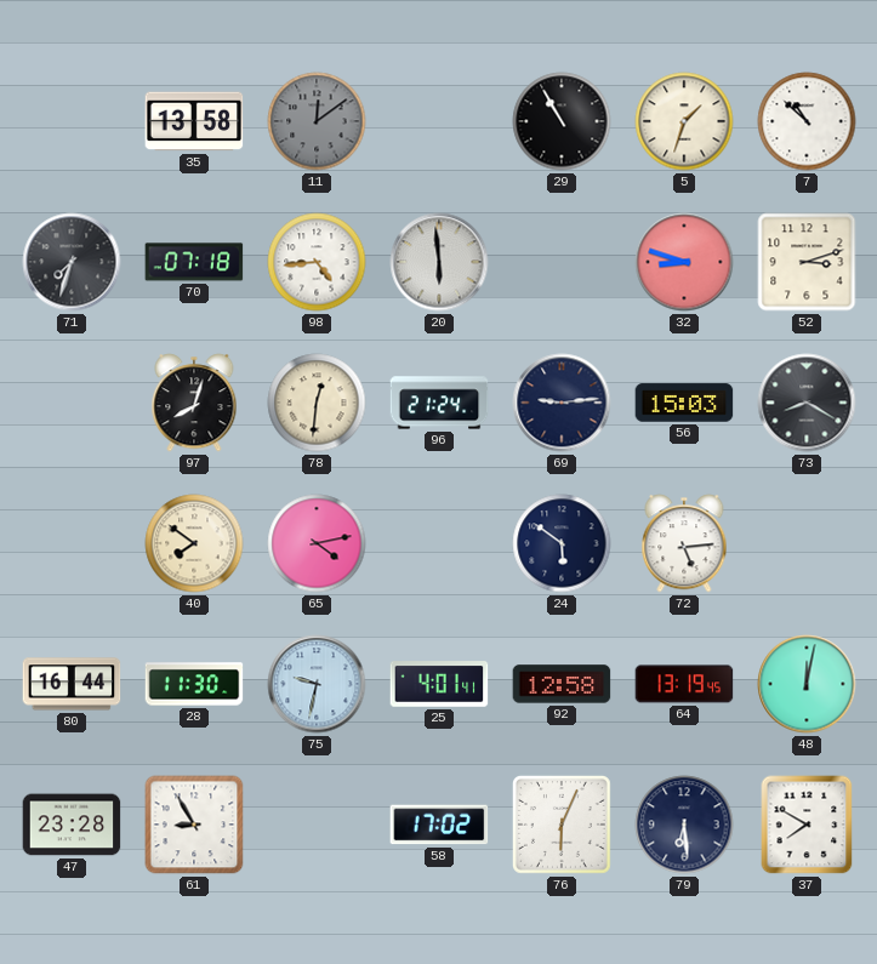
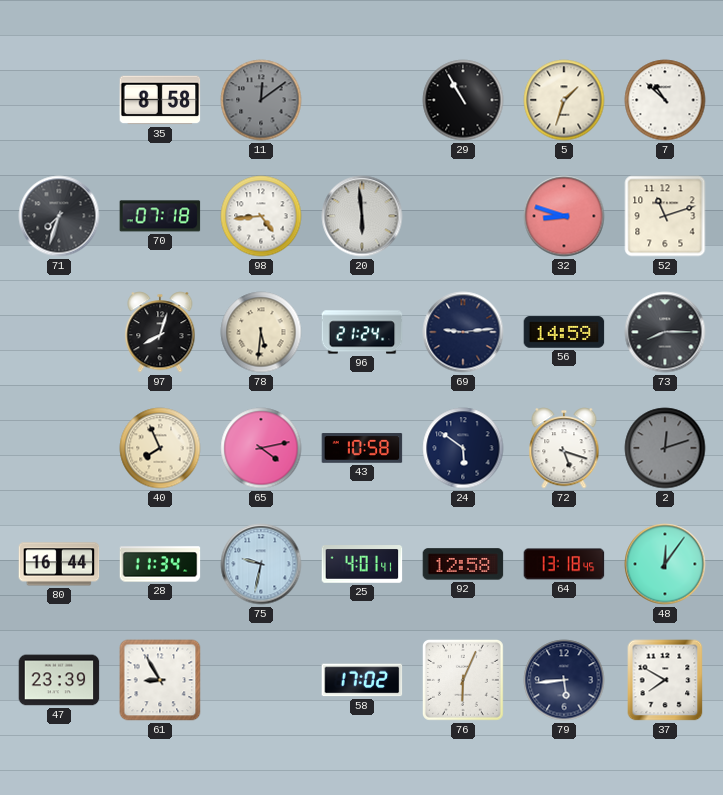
35: 13:58 -> 8:58
52: 3:12 -> 11:12
78: 12:31 -> 5:31
56: 15:03 -> 14:59
73: 8:20 -> 8:15
40: 7:51 -> 7:56
43: none -> 10:58
72: 5:14 -> 5:18
2: none -> 12:12
28: 11:30 -> 11:34
64: 13:19 -> 13:18
48: 12:02 -> 12:06
47: 23:28 -> 23:39
79: 6:29 -> 5:44
